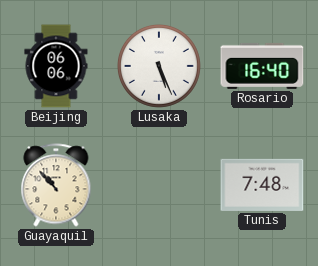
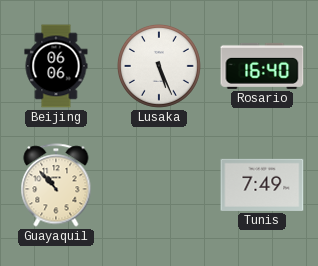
Tunis: 7:48 -> 7:49
